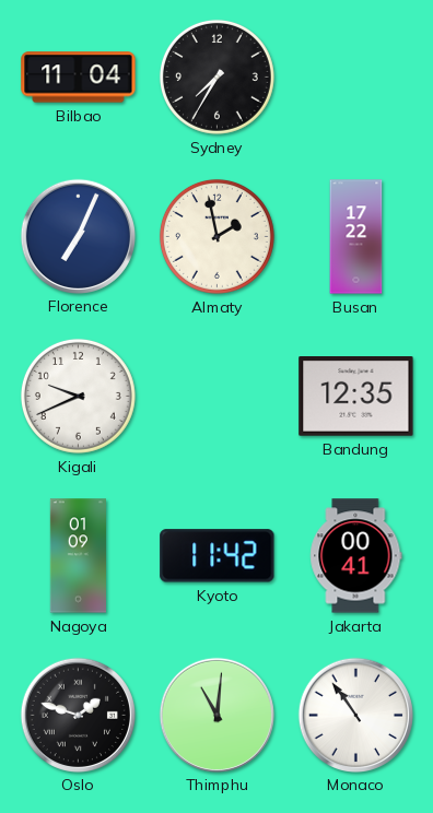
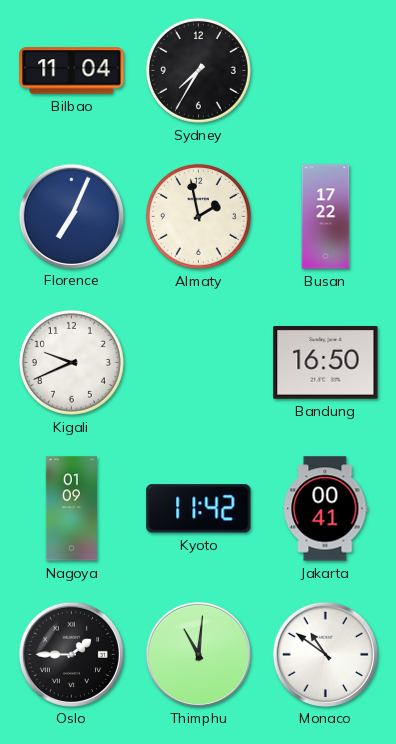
Bandung: 12:35 -> 16:50
Oslo: 1:48 -> 1:45
Monaco: 10:54 -> 10:51
